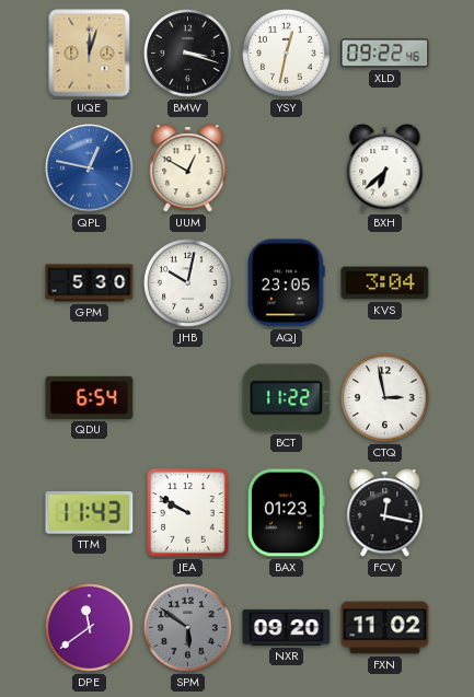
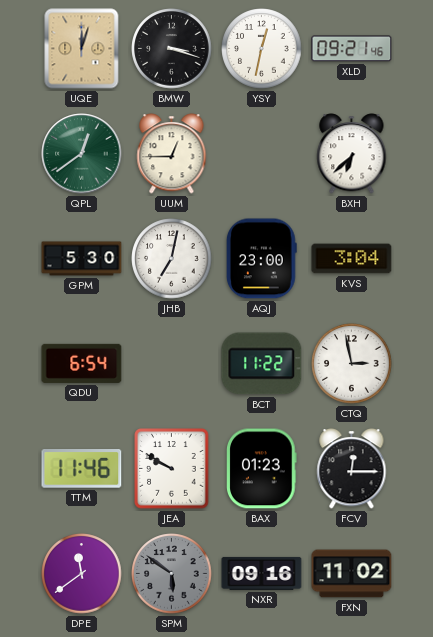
XLD: 09:22 -> 09:21
QPL: 12:47 -> 12:39
QPL dial: blue -> green
UUM: 12:50 -> 12:45
JHB: 10:02 -> 7:02
AQJ: 23:05 -> 23:00
TTM: 11:43 -> 11:46
FCV: 12:17 -> 12:15
NXR: 09:20 -> 09:16
